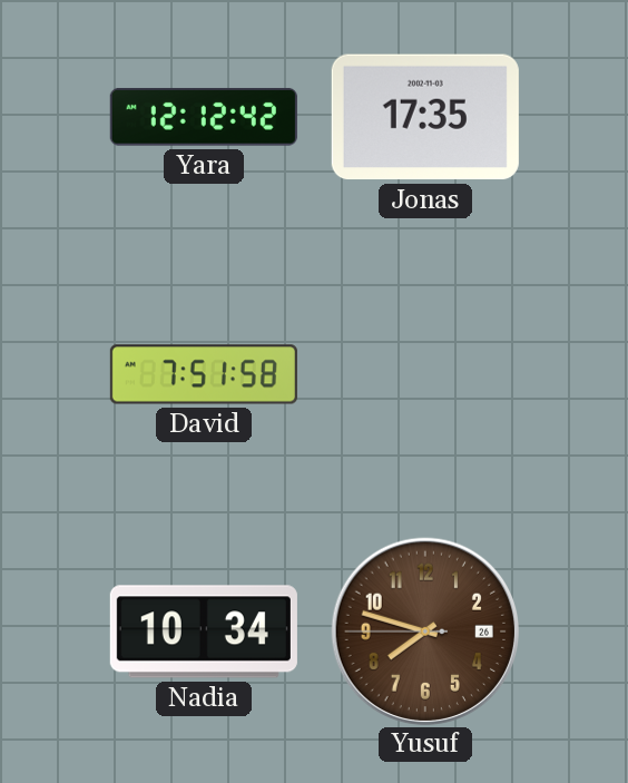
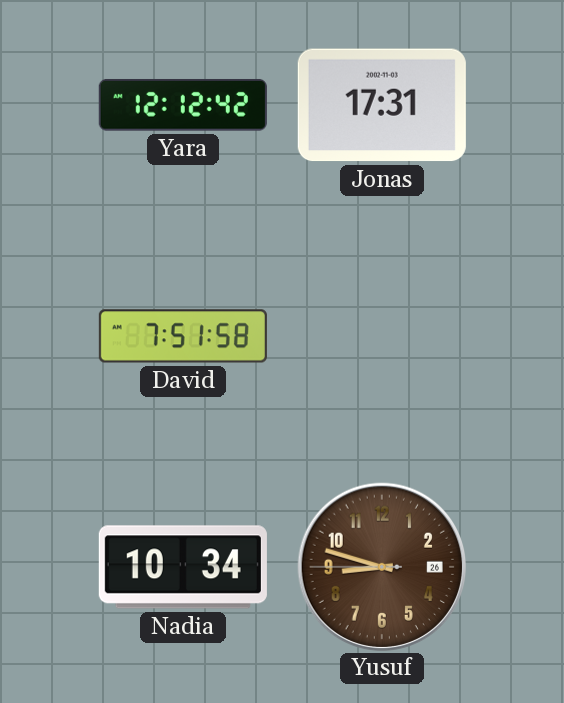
Jonas: 17:35 -> 17:31
Yusuf: 7:47 -> 8:47
